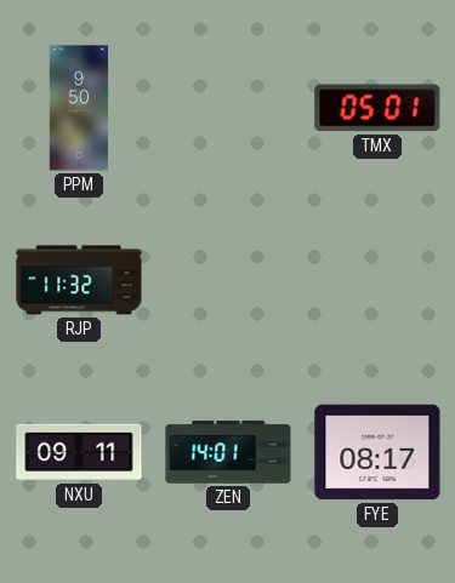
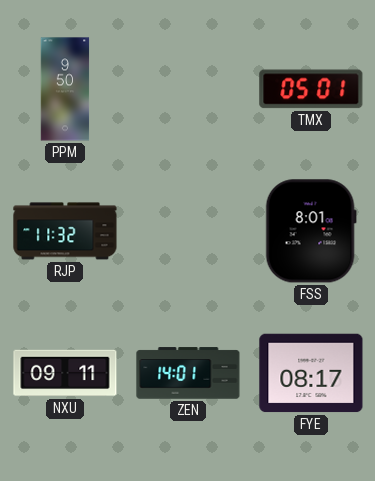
FSS: none -> 8:01
